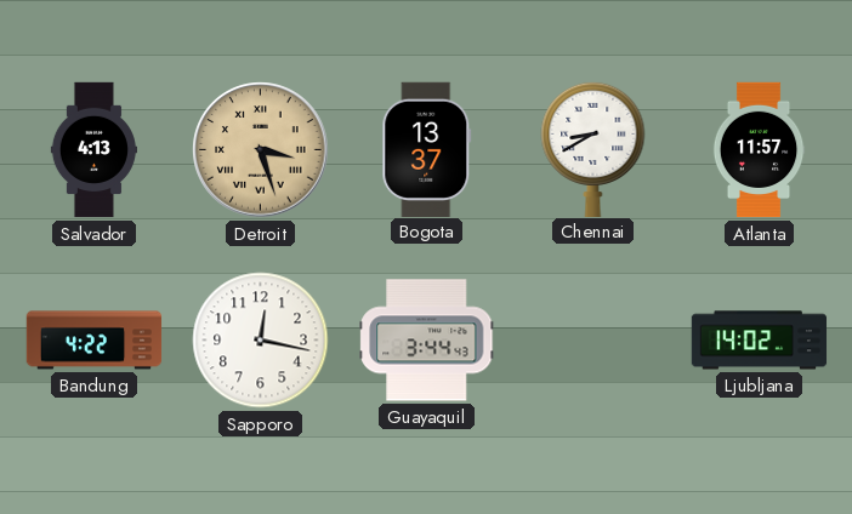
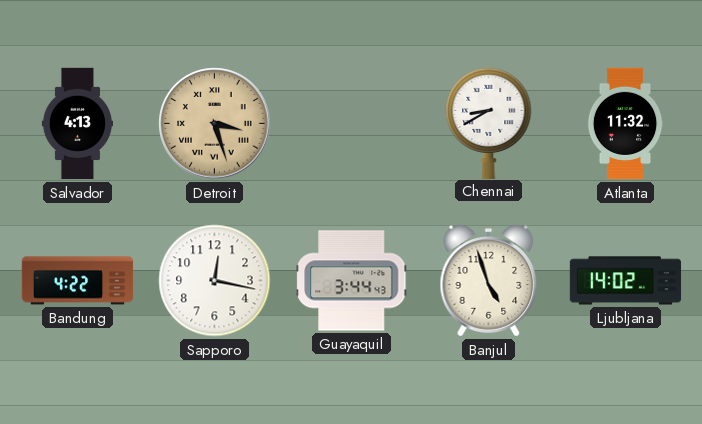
Bogota: 13:37 -> none
Atlanta: 11:57 -> 11:32
Banjul: none -> 4:57
